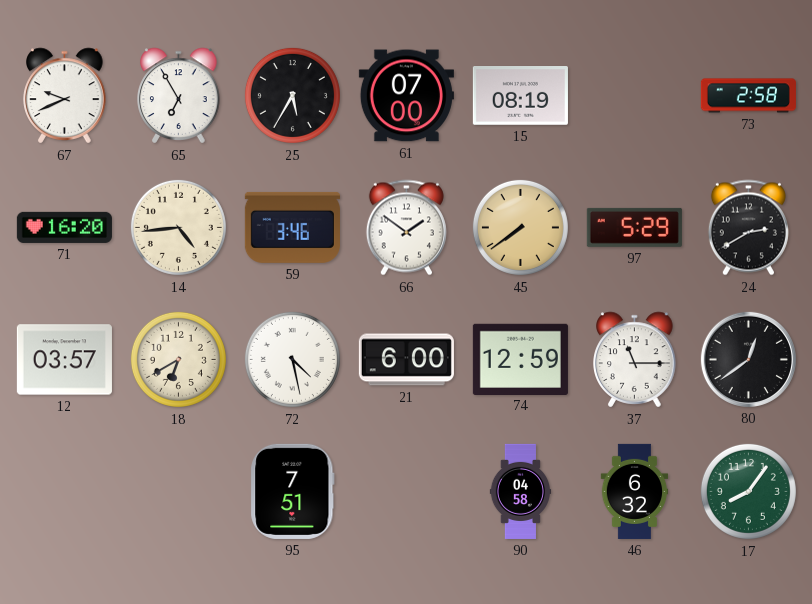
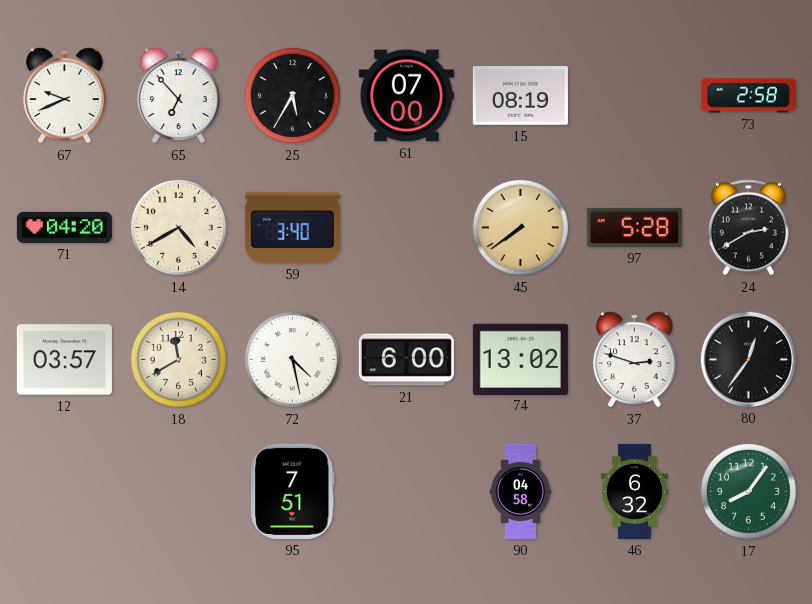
65: 6:55 -> 6:53
71: 16:20 -> 04:20
14: 4:44 -> 4:40
59: 3:46 -> 3:40
66: 1:51 -> none
97: 5:29 -> 5:28
18: 6:40 -> 11:40
74: 12:59 -> 13:02
37: 11:15 -> 2:48
80: 12:39 -> 12:36
